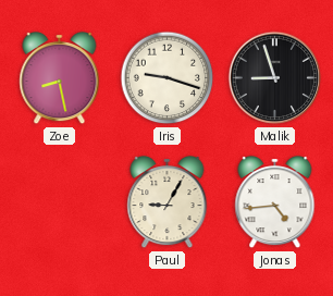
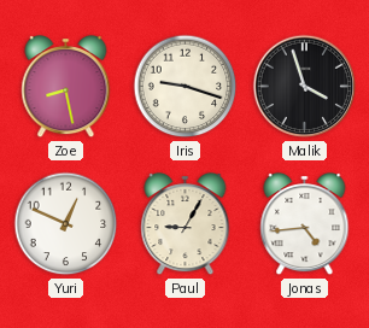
Malik: 8:57 -> 3:57
Yuri: none -> 12:49
